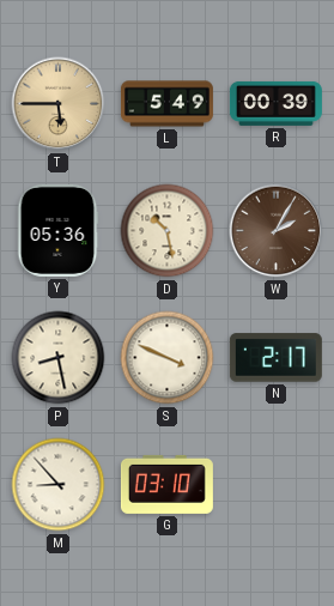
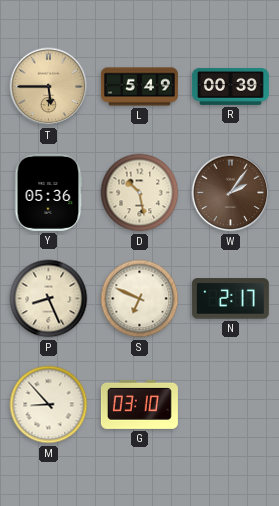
W: 2:05 -> 2:06
P: 8:28 -> 8:26
S: 3:49 -> 6:49
